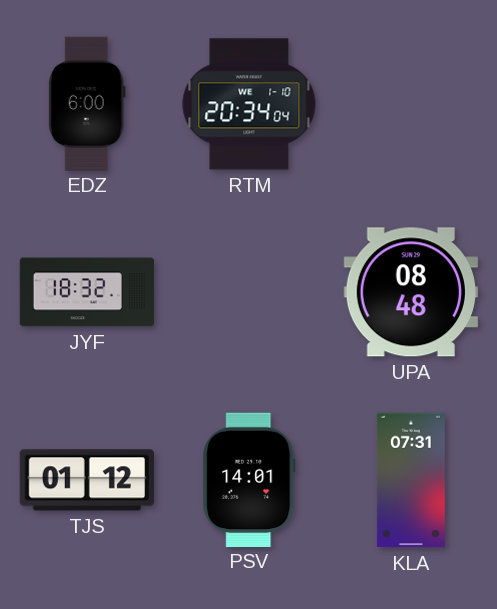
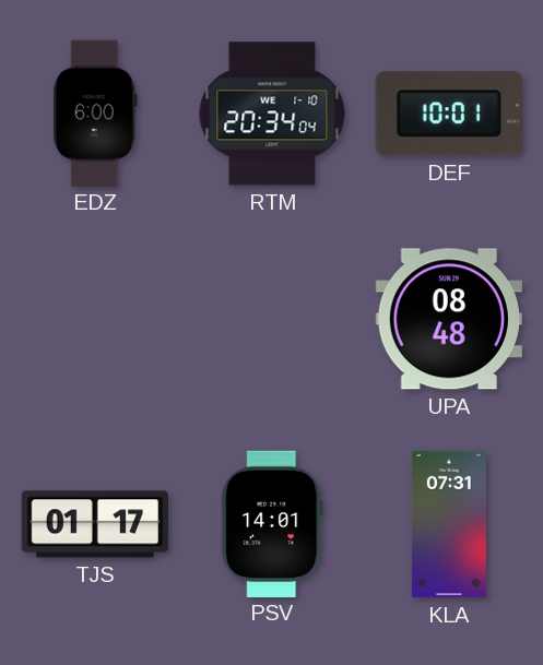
DEF: none -> 10:01
JYF: 18:32 -> none
TJS: 01:12 -> 01:17
